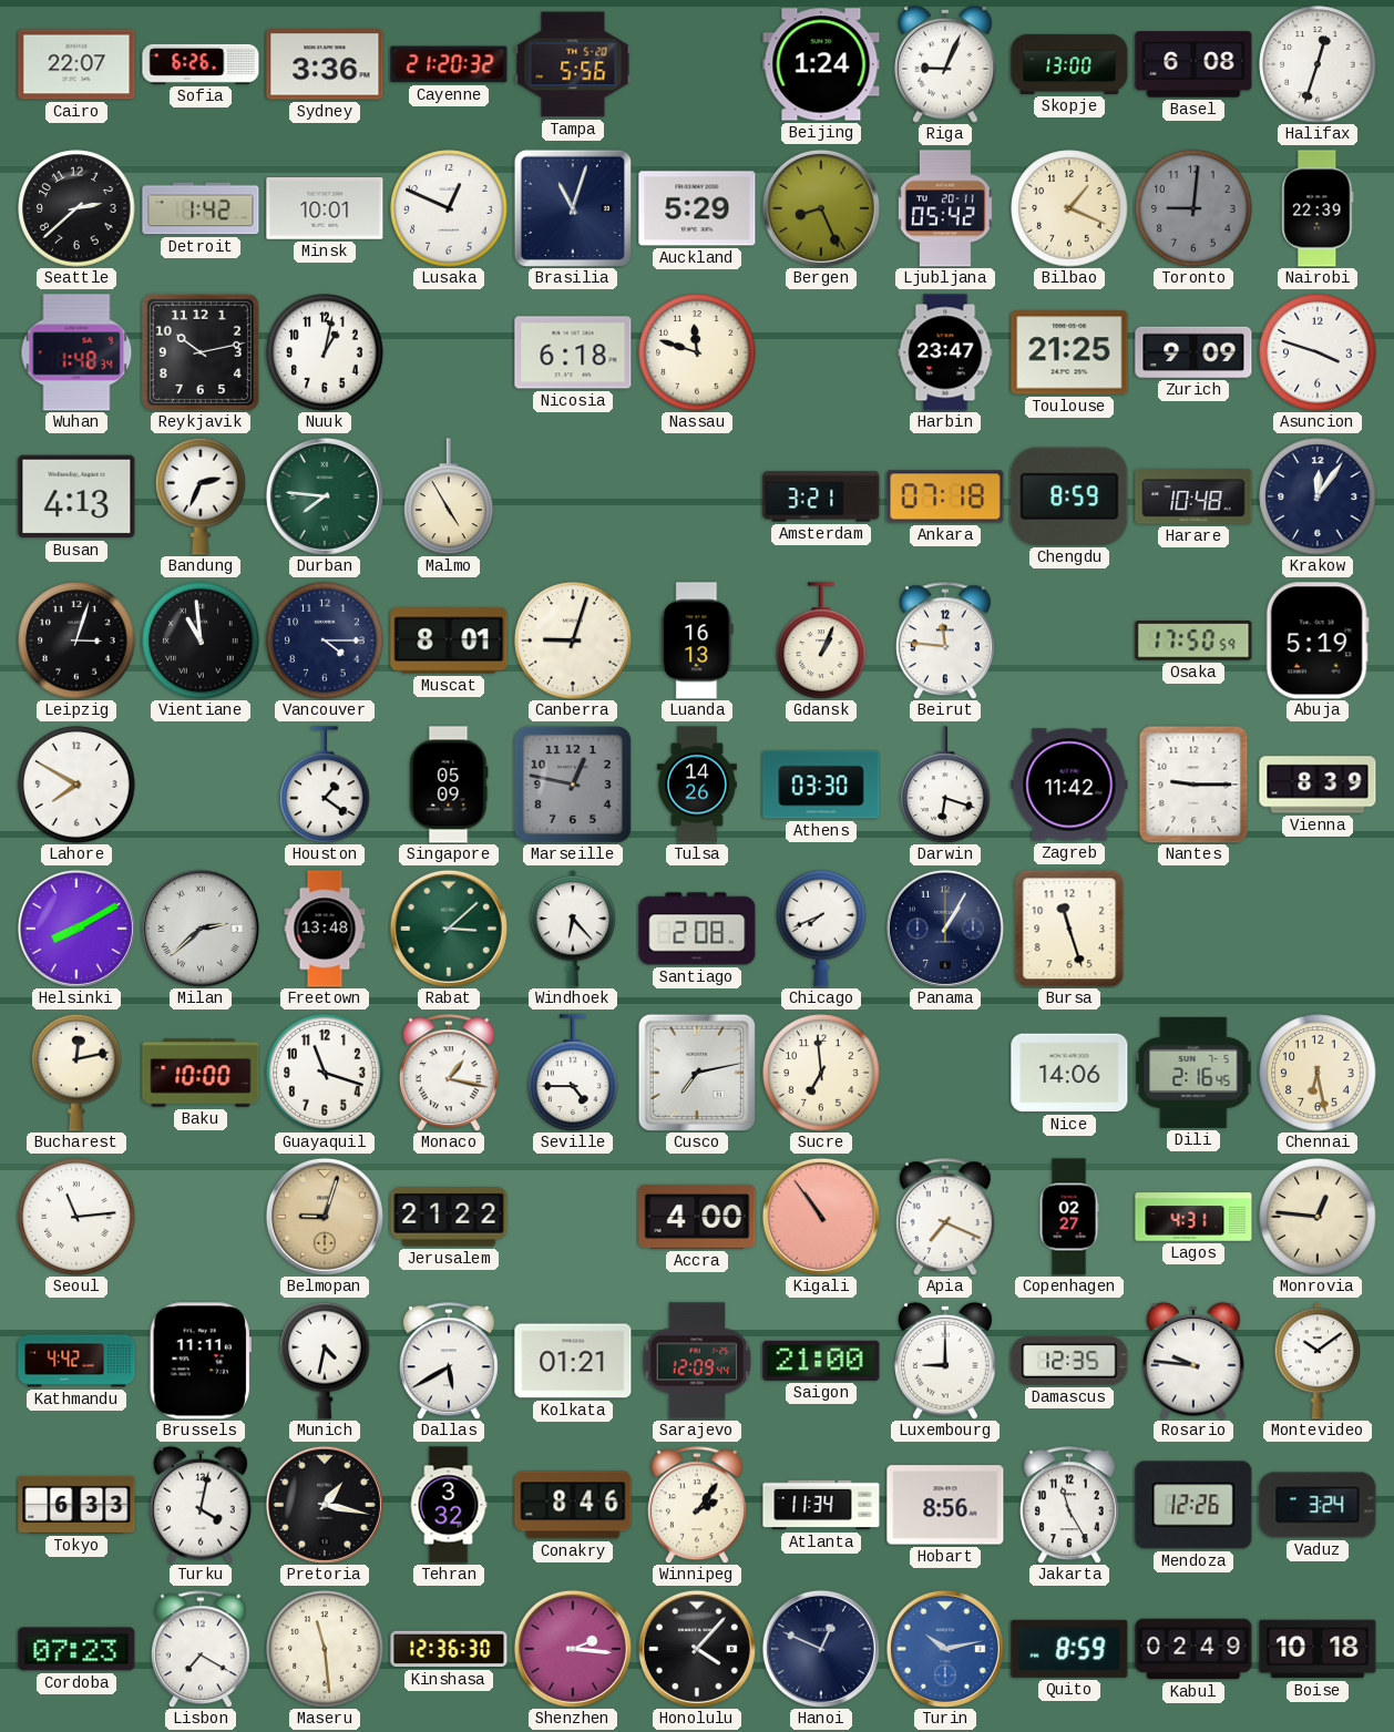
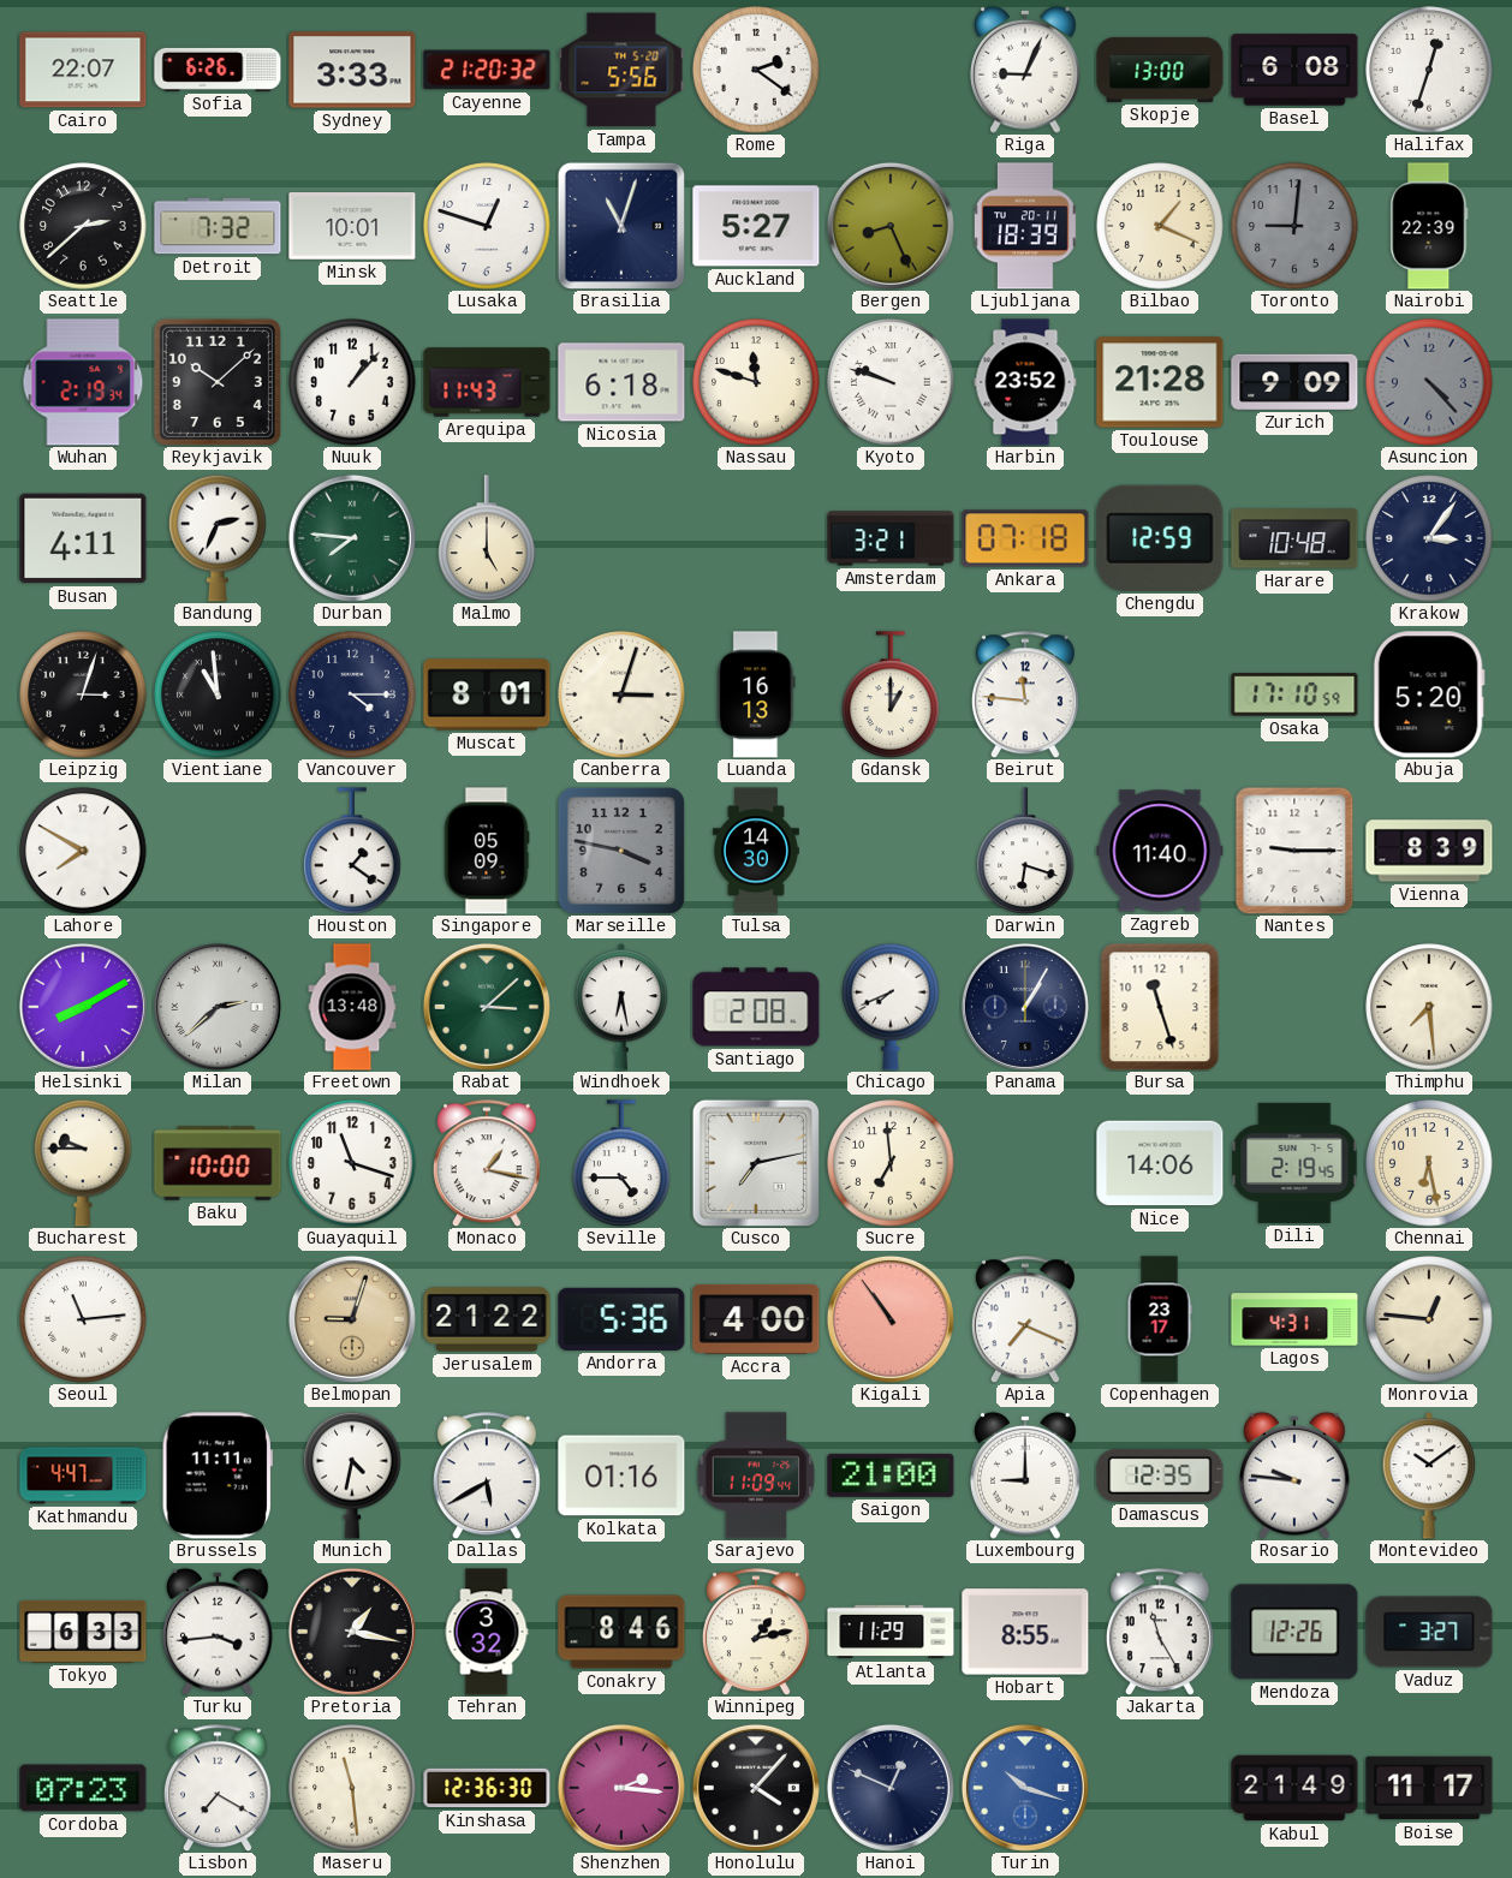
Sydney: 3:36 -> 3:33
Rome: none -> 2:21
Beijing: 1:24 -> none
Detroit: 1:42 -> 7:32
Lusaka: 12:49 -> 12:48
Auckland: 5:29 -> 5:27
Ljubljana: 05:42 -> 18:39
Wuhan: 1:48 -> 2:19
Reykjavik: 10:13 -> 10:08
Nuuk: 1:02 -> 1:07
Arequipa: none -> 11:43
Kyoto: none -> 9:48
Harbin: 23:47 -> 23:52
Toulouse: 21:25 -> 21:28
Asuncion: 3:48 -> 4:23
Asuncion dial: white -> grey
Busan: 4:13 -> 4:11
Malmo: 4:55 -> 5:00
Chengdu: 8:59 -> 12:59
Krakow: 12:06 -> 3:06
Canberra: 9:03 -> 3:03
Gdansk: 1:04 -> 1:00
Osaka: 17:50 -> 17:10
Abuja: 5:19 -> 5:20
Marseille: 12:47 -> 3:47
Tulsa: 14:26 -> 14:30
Athens: 03:30 -> none
Zagreb: 11:42 -> 11:40
Windhoek: 6:23 -> 6:28
Thimphu: none -> 7:29
Bucharest: 12:13 -> 9:45
Dili: 2:16 -> 2:19
Andorra: none -> 5:36
Copenhagen: 02:27 -> 23:17
Kathmandu: 4:42 -> 4:47
Kolkata: 01:21 -> 01:16
Sarajevo: 12:09 -> 11:09
Turku: 4:02 -> 3:44
Winnipeg: 2:06 -> 1:13
Atlanta: 11:34 -> 11:29
Hobart: 8:56 -> 8:55
Vaduz: 3:24 -> 3:27
Turin: 10:13 -> 10:18
Quito: 8:59 -> none
Kabul: 02:49 -> 21:49
Boise: 10:18 -> 11:17
